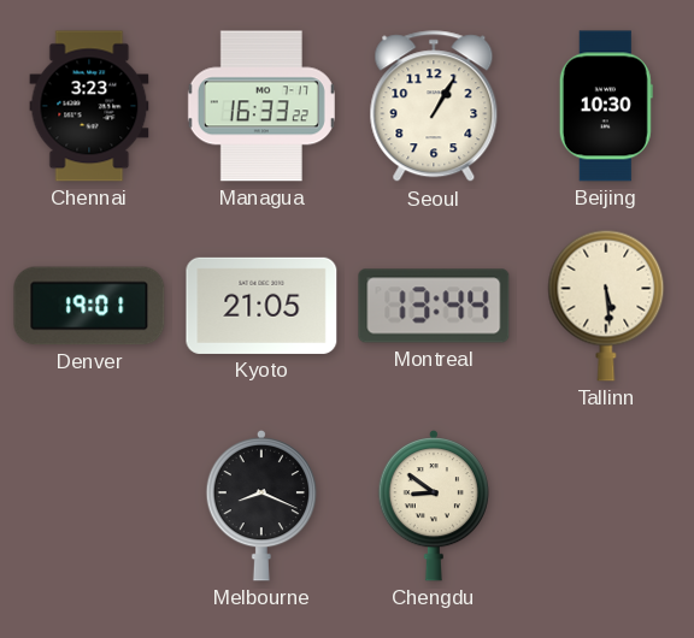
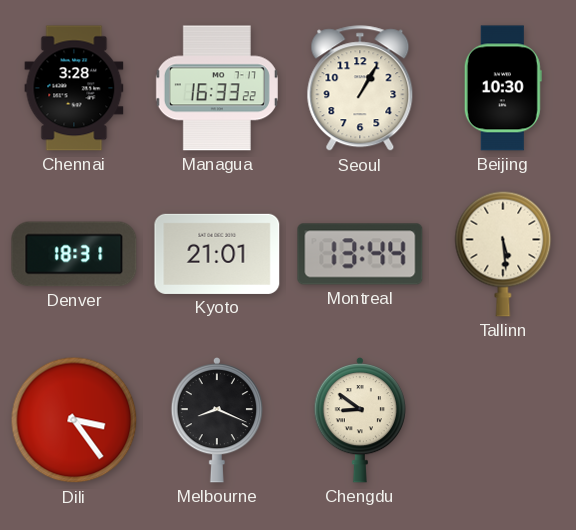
Chennai: 3:23 -> 3:28
Denver: 19:01 -> 18:31
Kyoto: 21:05 -> 21:01
Dili: none -> 3:24
